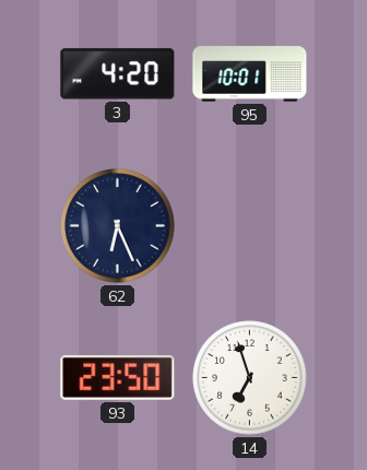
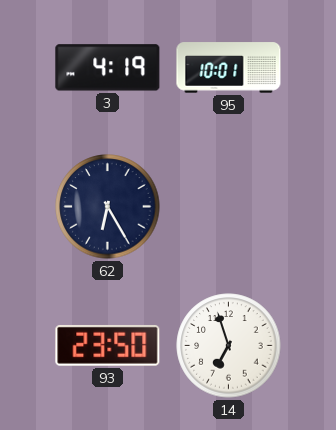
3: 4:20 -> 4:19
62: 6:26 -> 6:25
